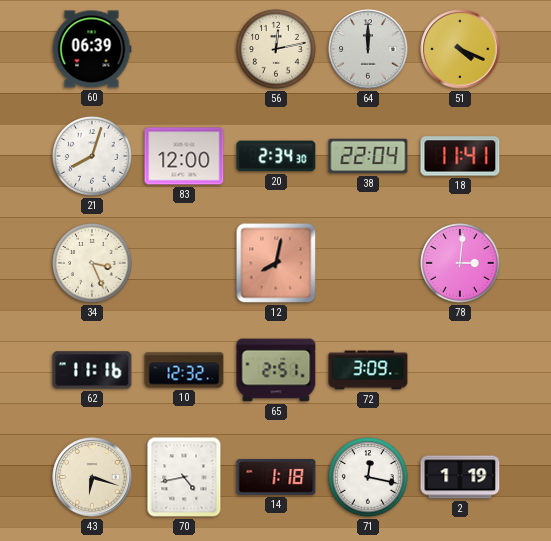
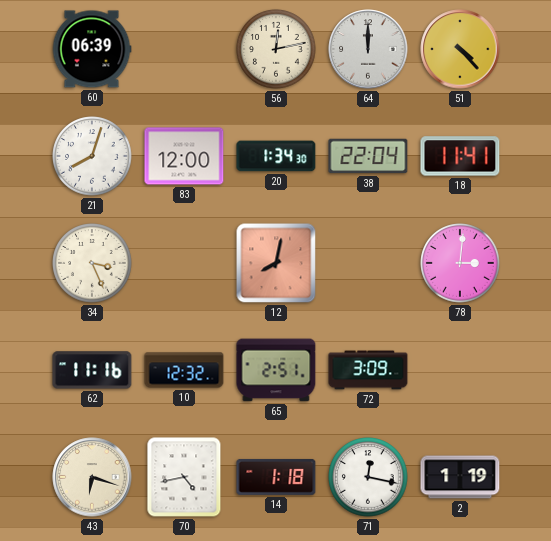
51: 4:19 -> 4:23
20: 2:34 -> 1:34
